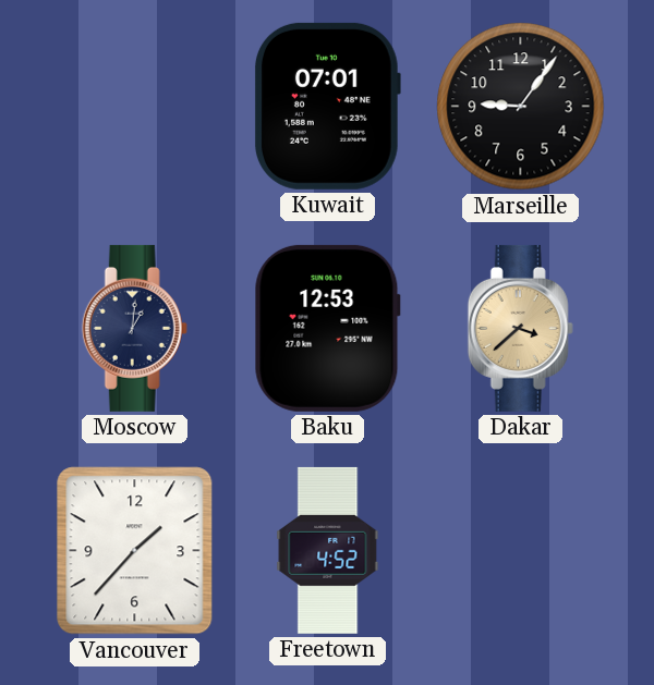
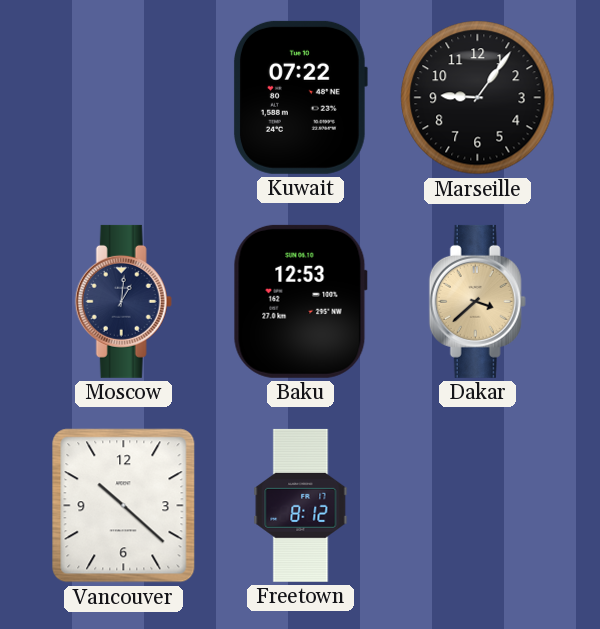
Kuwait: 07:01 -> 07:22
Vancouver: 1:37 -> 10:22
Freetown: 4:52 -> 8:12
